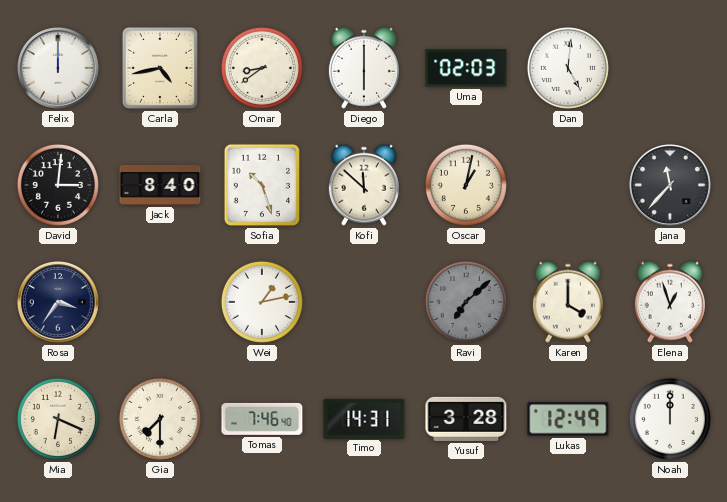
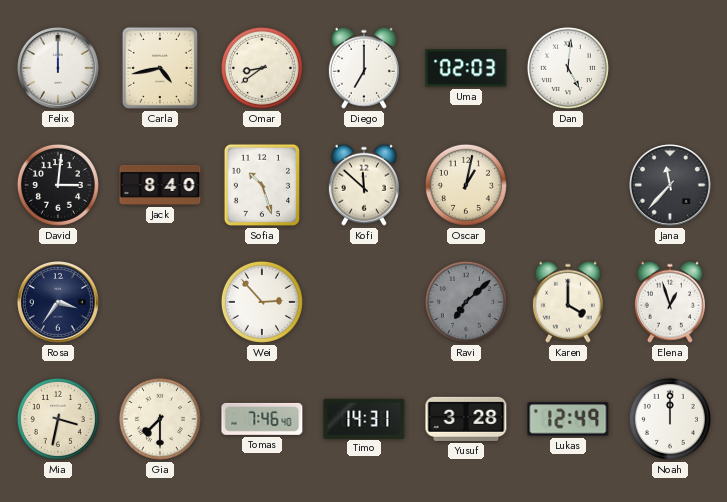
Diego: 6:00 -> 7:00
Wei: 1:13 -> 2:53
Mia: 6:19 -> 3:32
